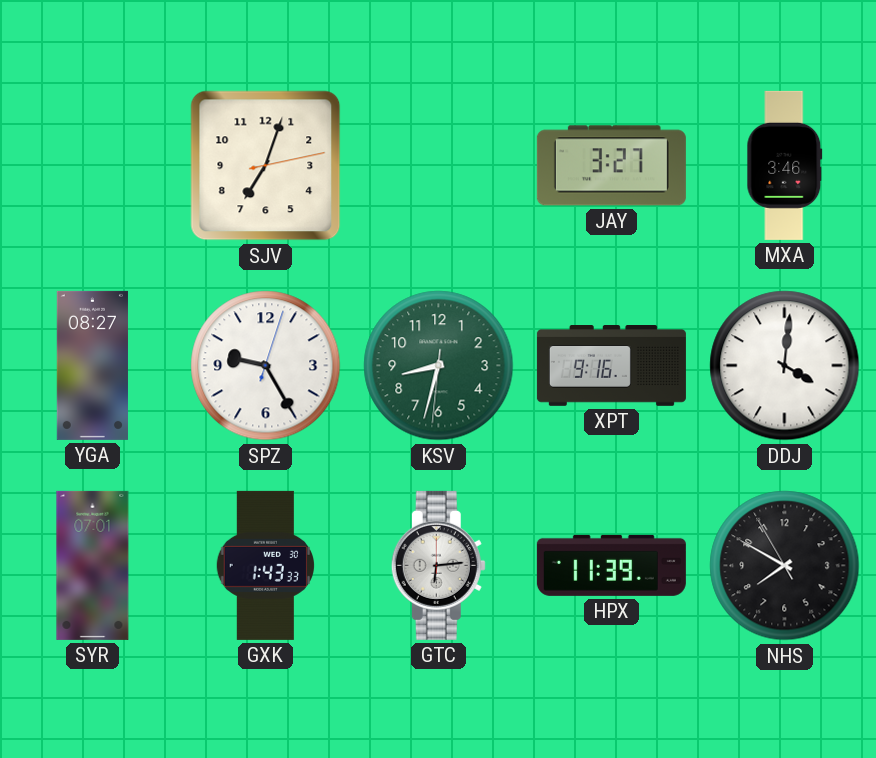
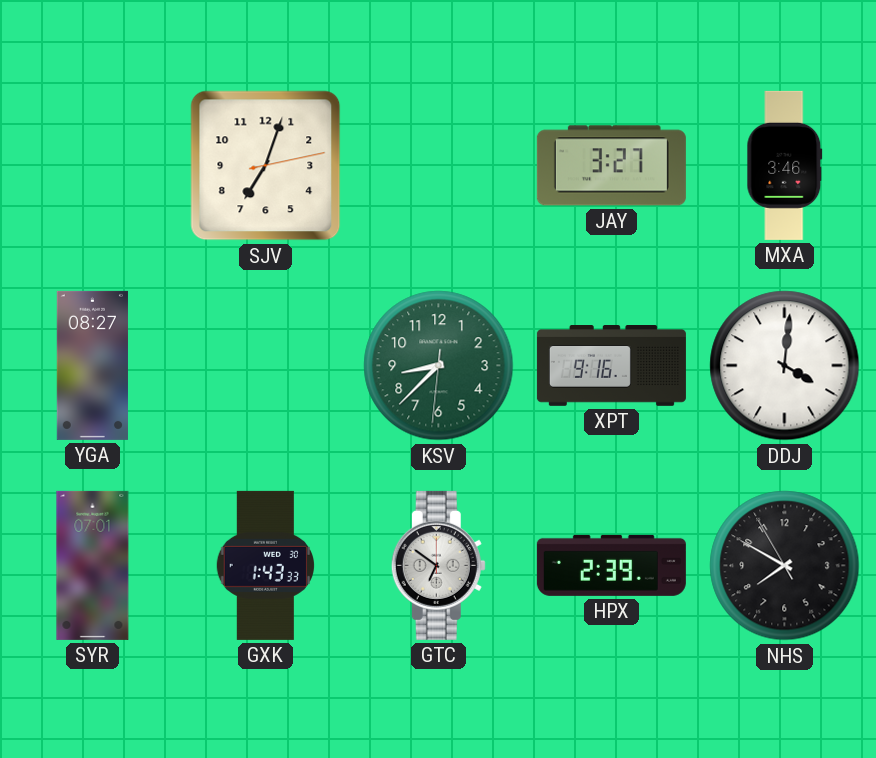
SPZ: 9:25 -> none
KSV: 8:32 -> 8:37
GTC: 6:14 -> 6:51
HPX: 11:39 -> 2:39
